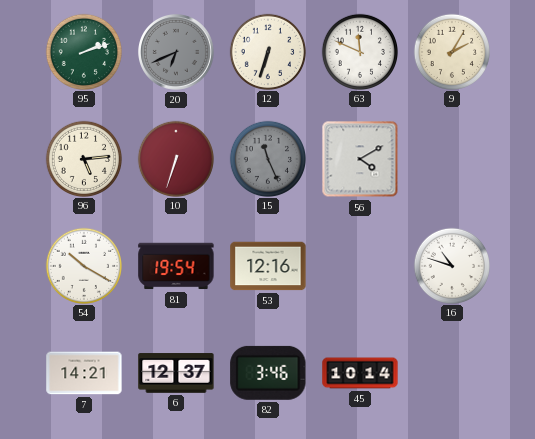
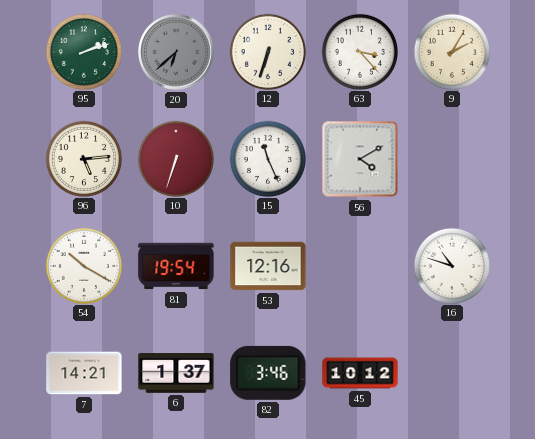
20: 6:41 -> 6:38
63: 11:49 -> 3:23
15 dial: grey -> white
6: 12:37 -> 1:37
45: 10:14 -> 10:12
